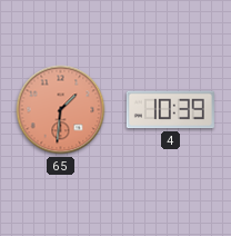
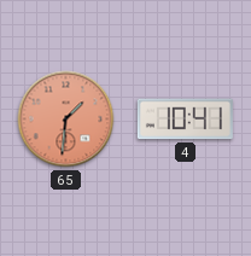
4: 10:39 -> 10:41
